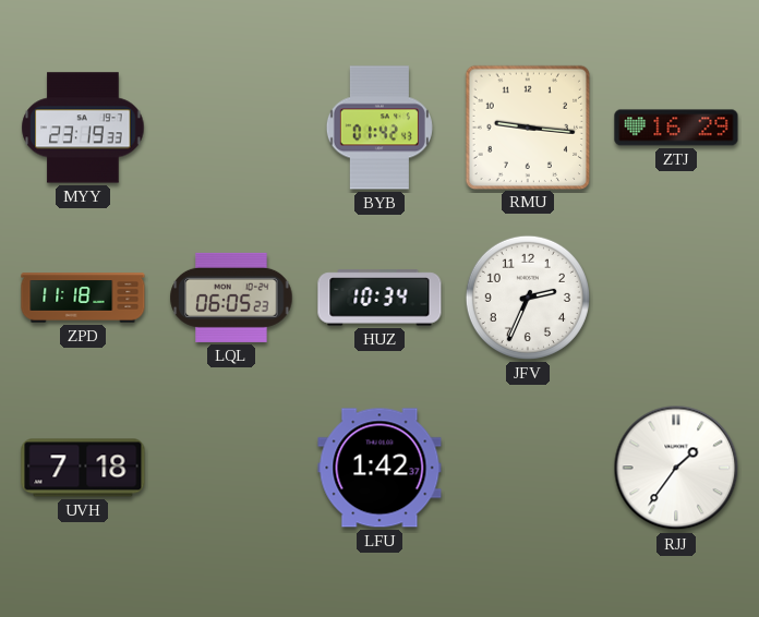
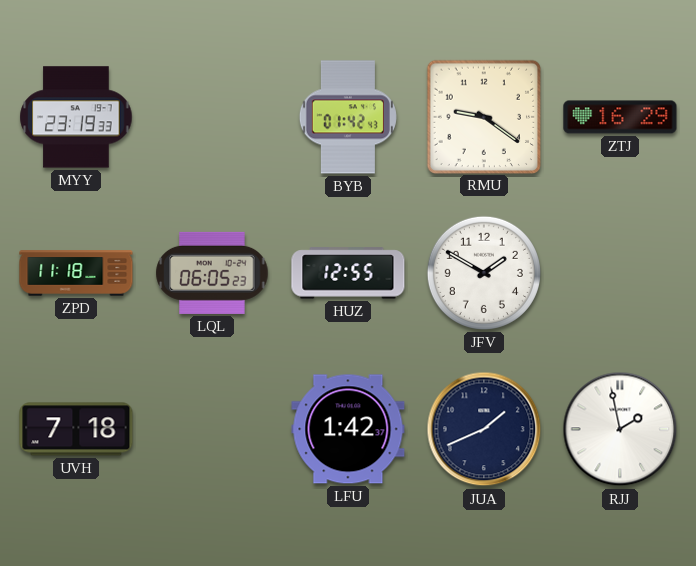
RMU: 9:16 -> 9:21
HUZ: 10:34 -> 12:55
JFV: 2:34 -> 1:50
JUA: none -> 1:41
RJJ: 1:36 -> 1:58
